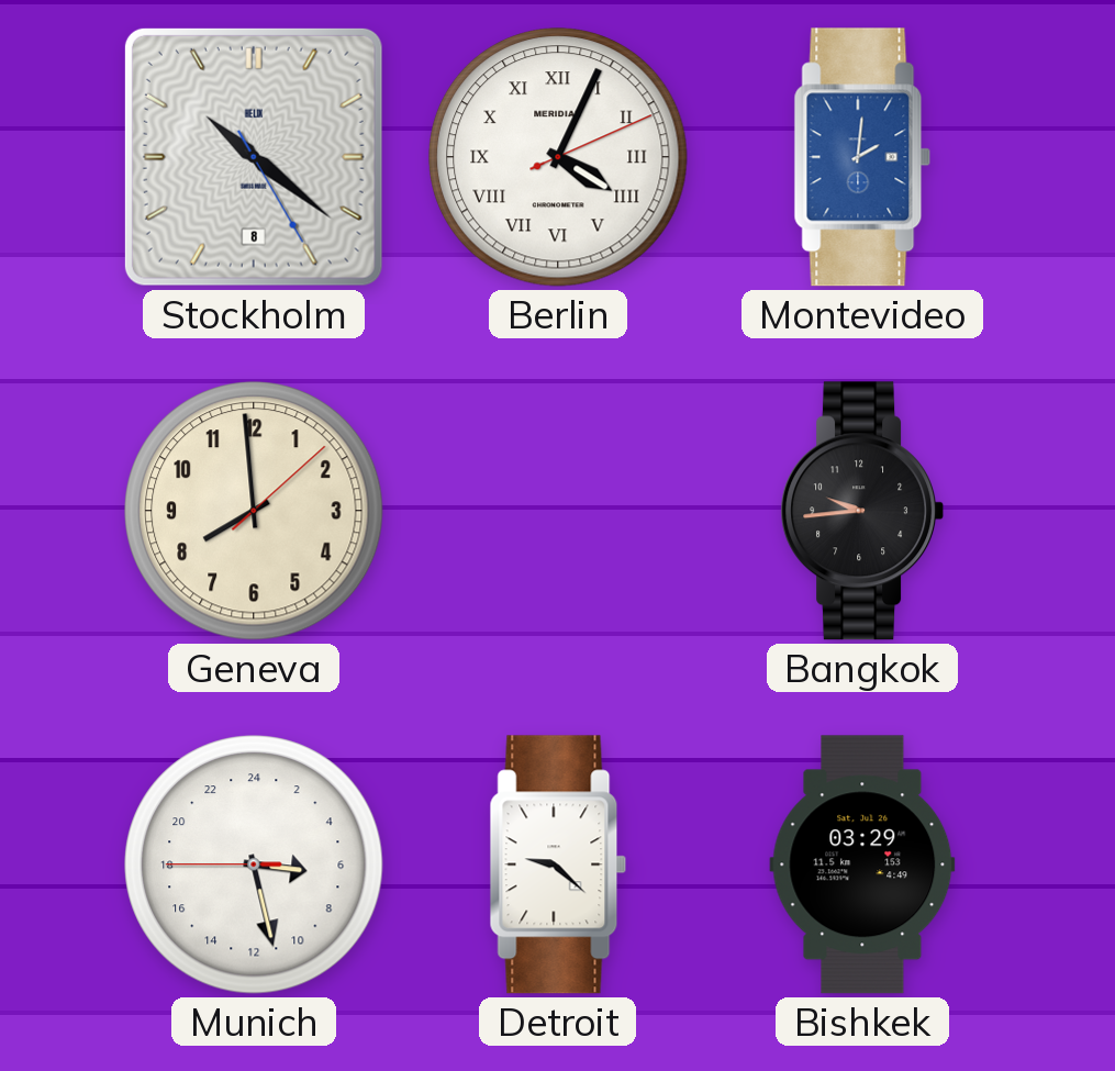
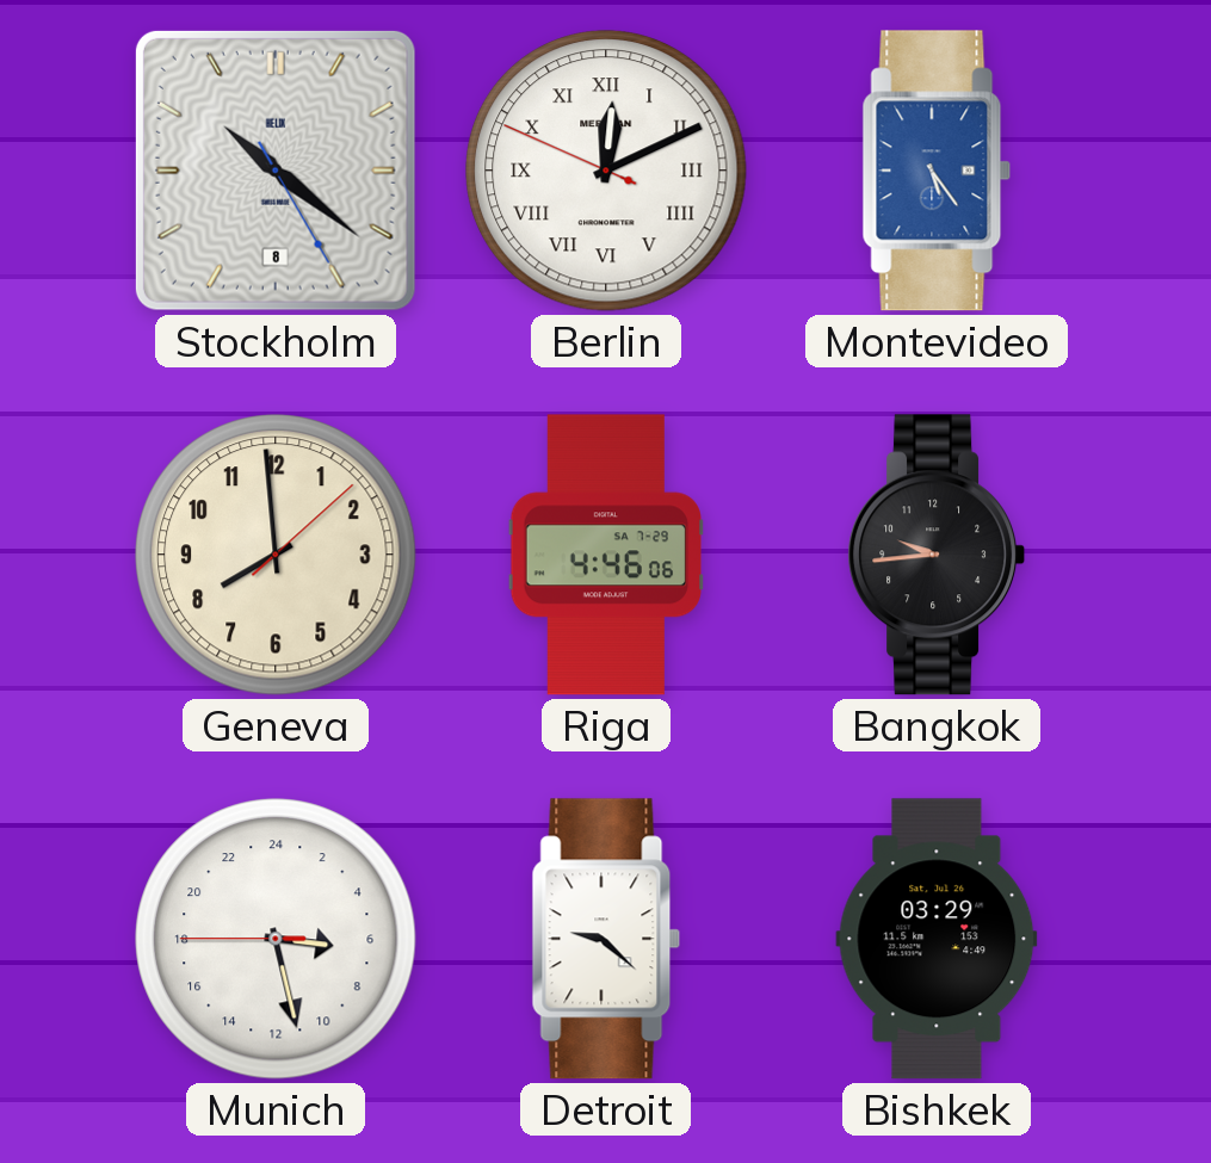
Berlin: 4:04 -> 12:10
Montevideo: 2:01 -> 5:24
Riga: none -> 4:46
